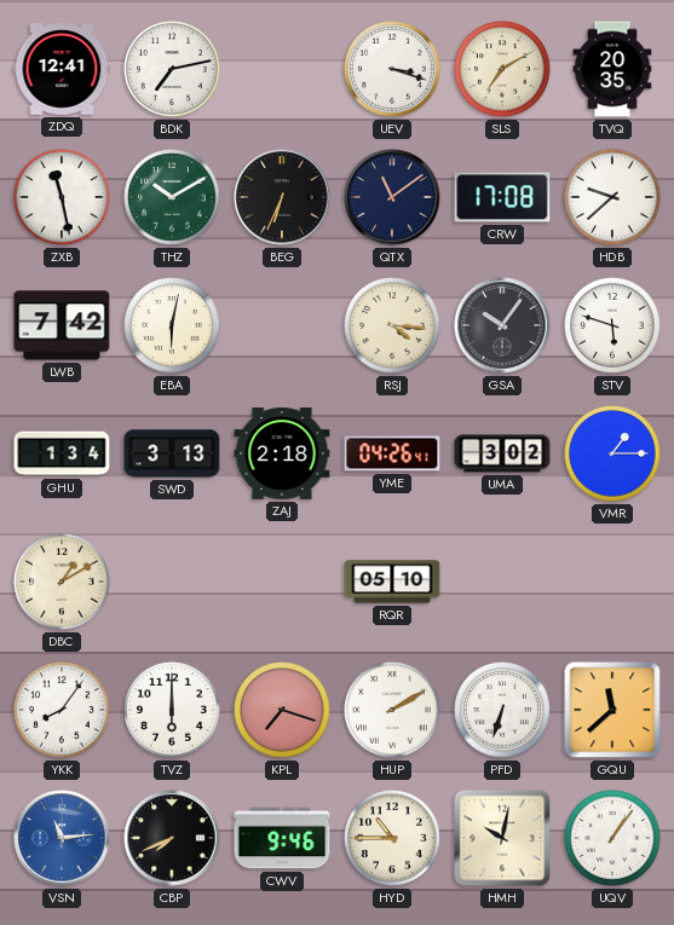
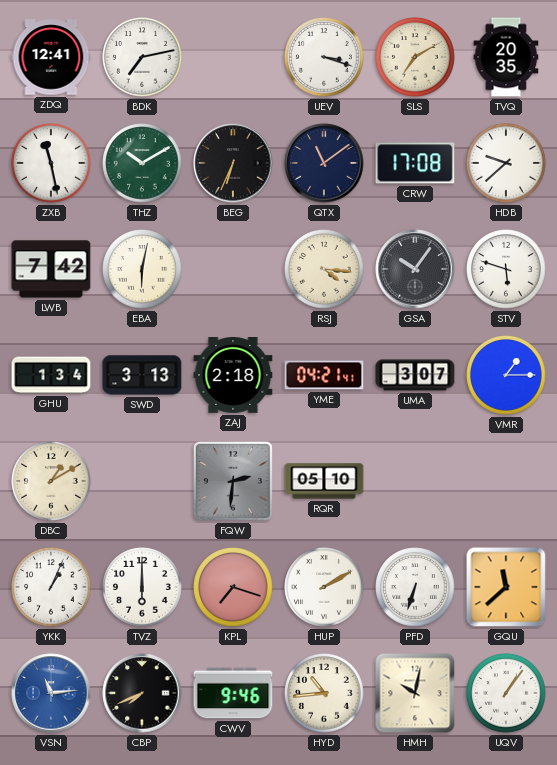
YME: 04:26 -> 04:21
UMA: 3:02 -> 3:07
FQW: none -> 2:31
YKK: 8:06 -> 1:04
HYD: 10:45 -> 10:44
